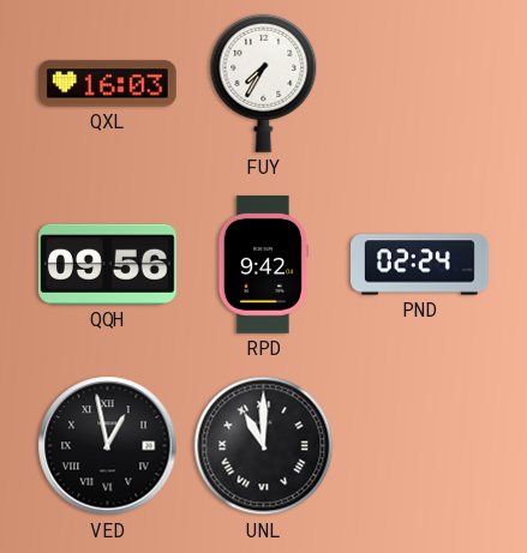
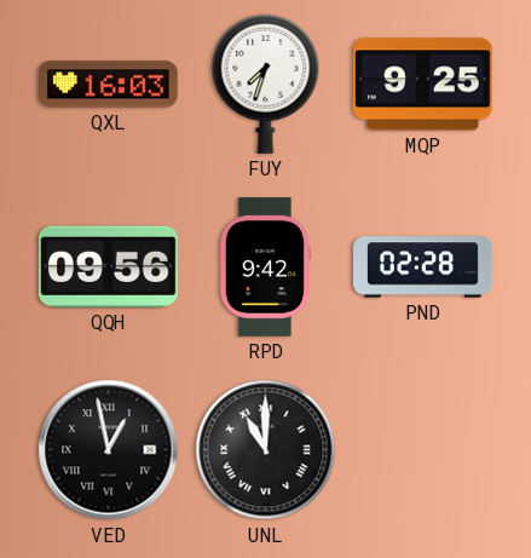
FUY: 7:35 -> 7:33
MQP: none -> 9:25
PND: 02:24 -> 02:28
